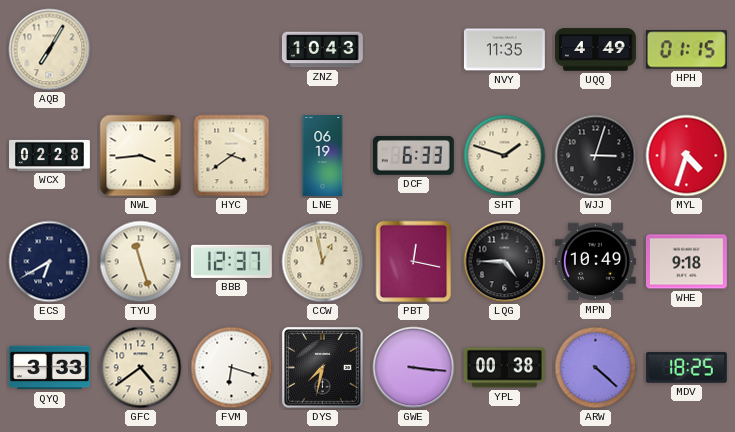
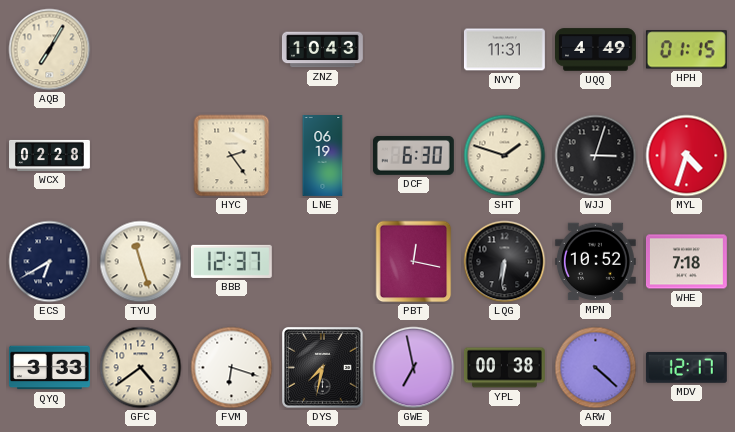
NVY: 11:35 -> 11:31
NWL: 3:44 -> none
HYC: 3:39 -> 2:24
DCF: 6:33 -> 6:30
CCW: 12:58 -> none
LQG: 4:45 -> 6:31
MPN: 10:49 -> 10:52
WHE: 9:18 -> 7:18
GWE: 3:16 -> 6:58
MDV: 18:25 -> 12:17
